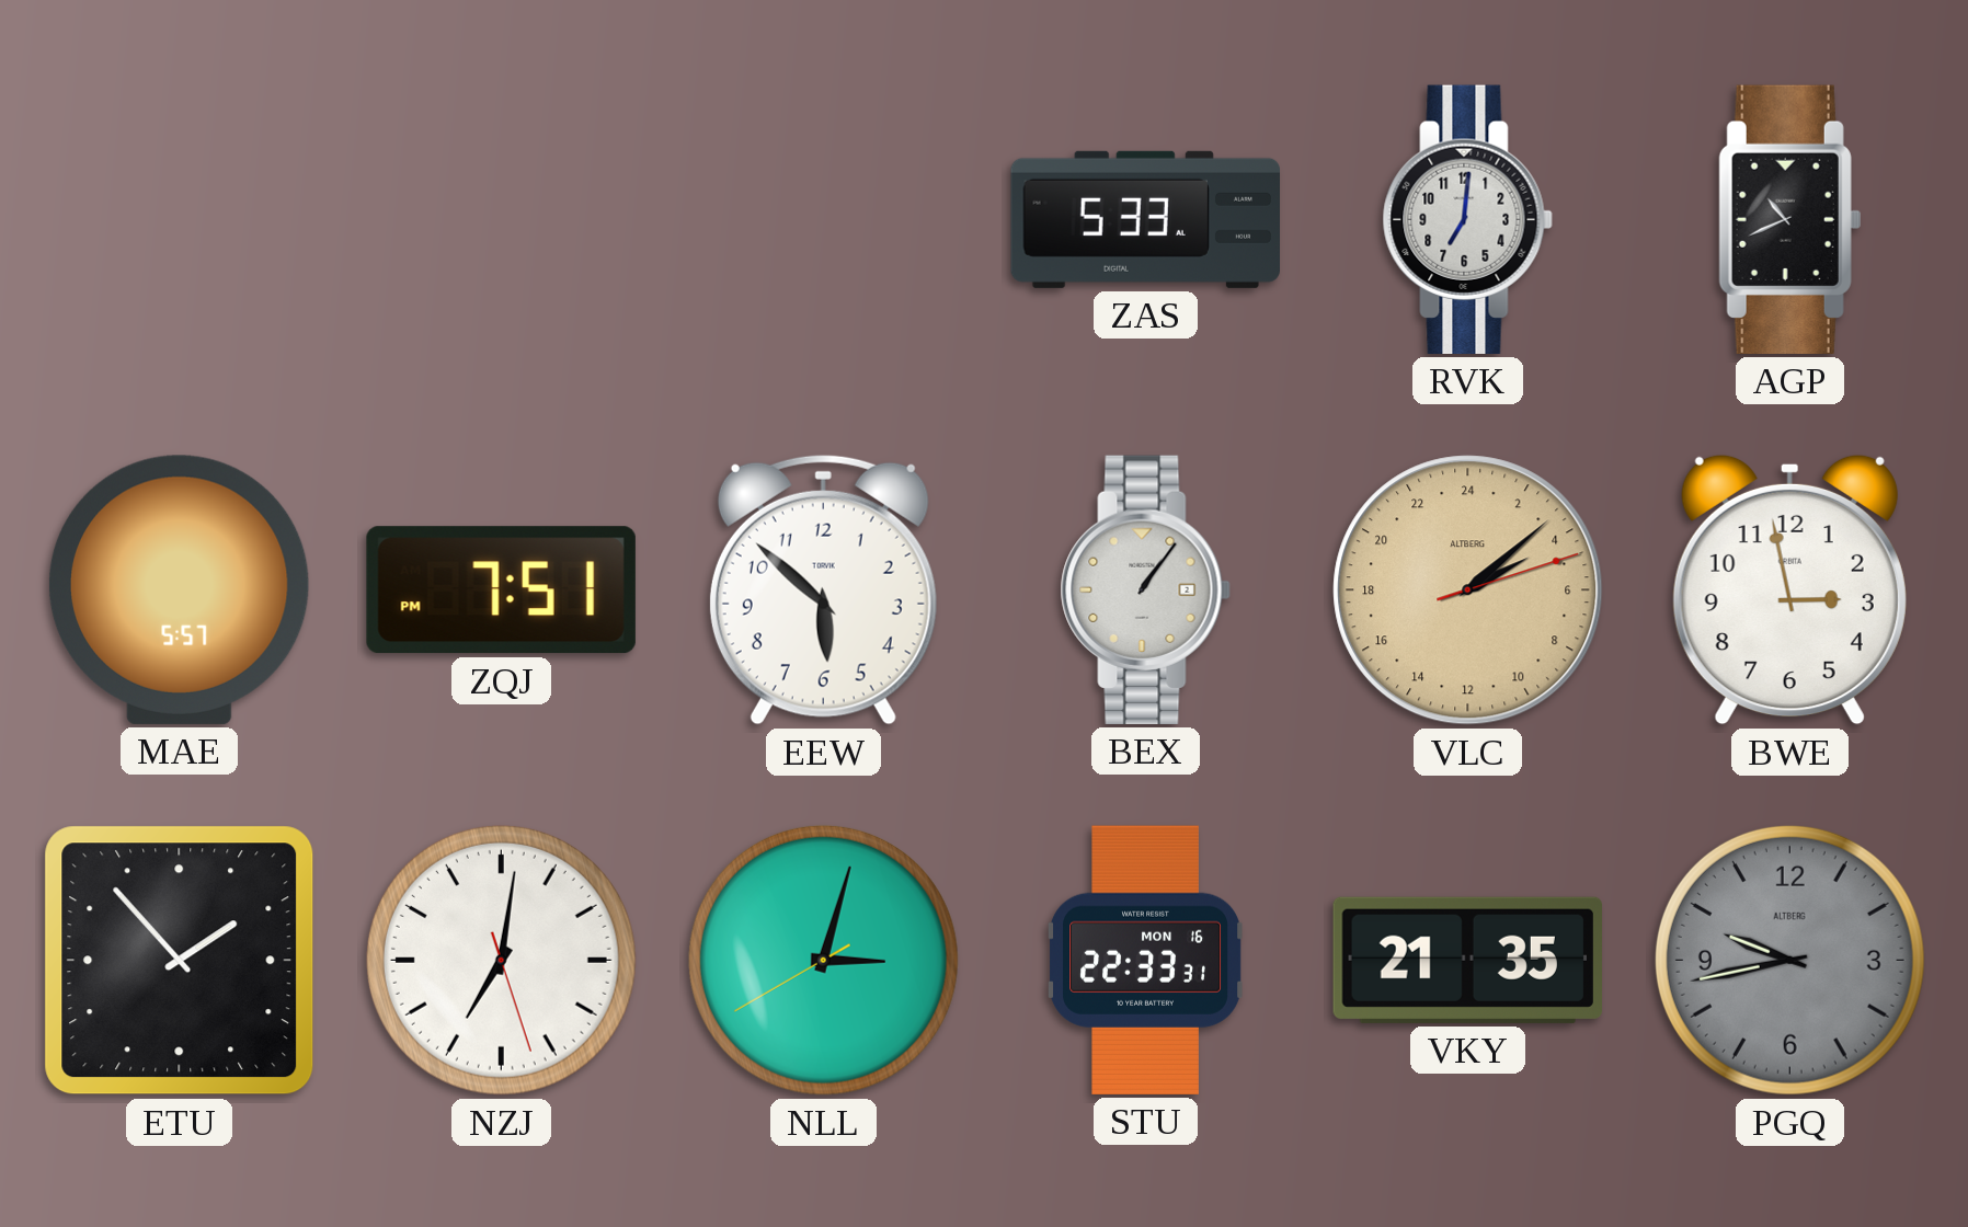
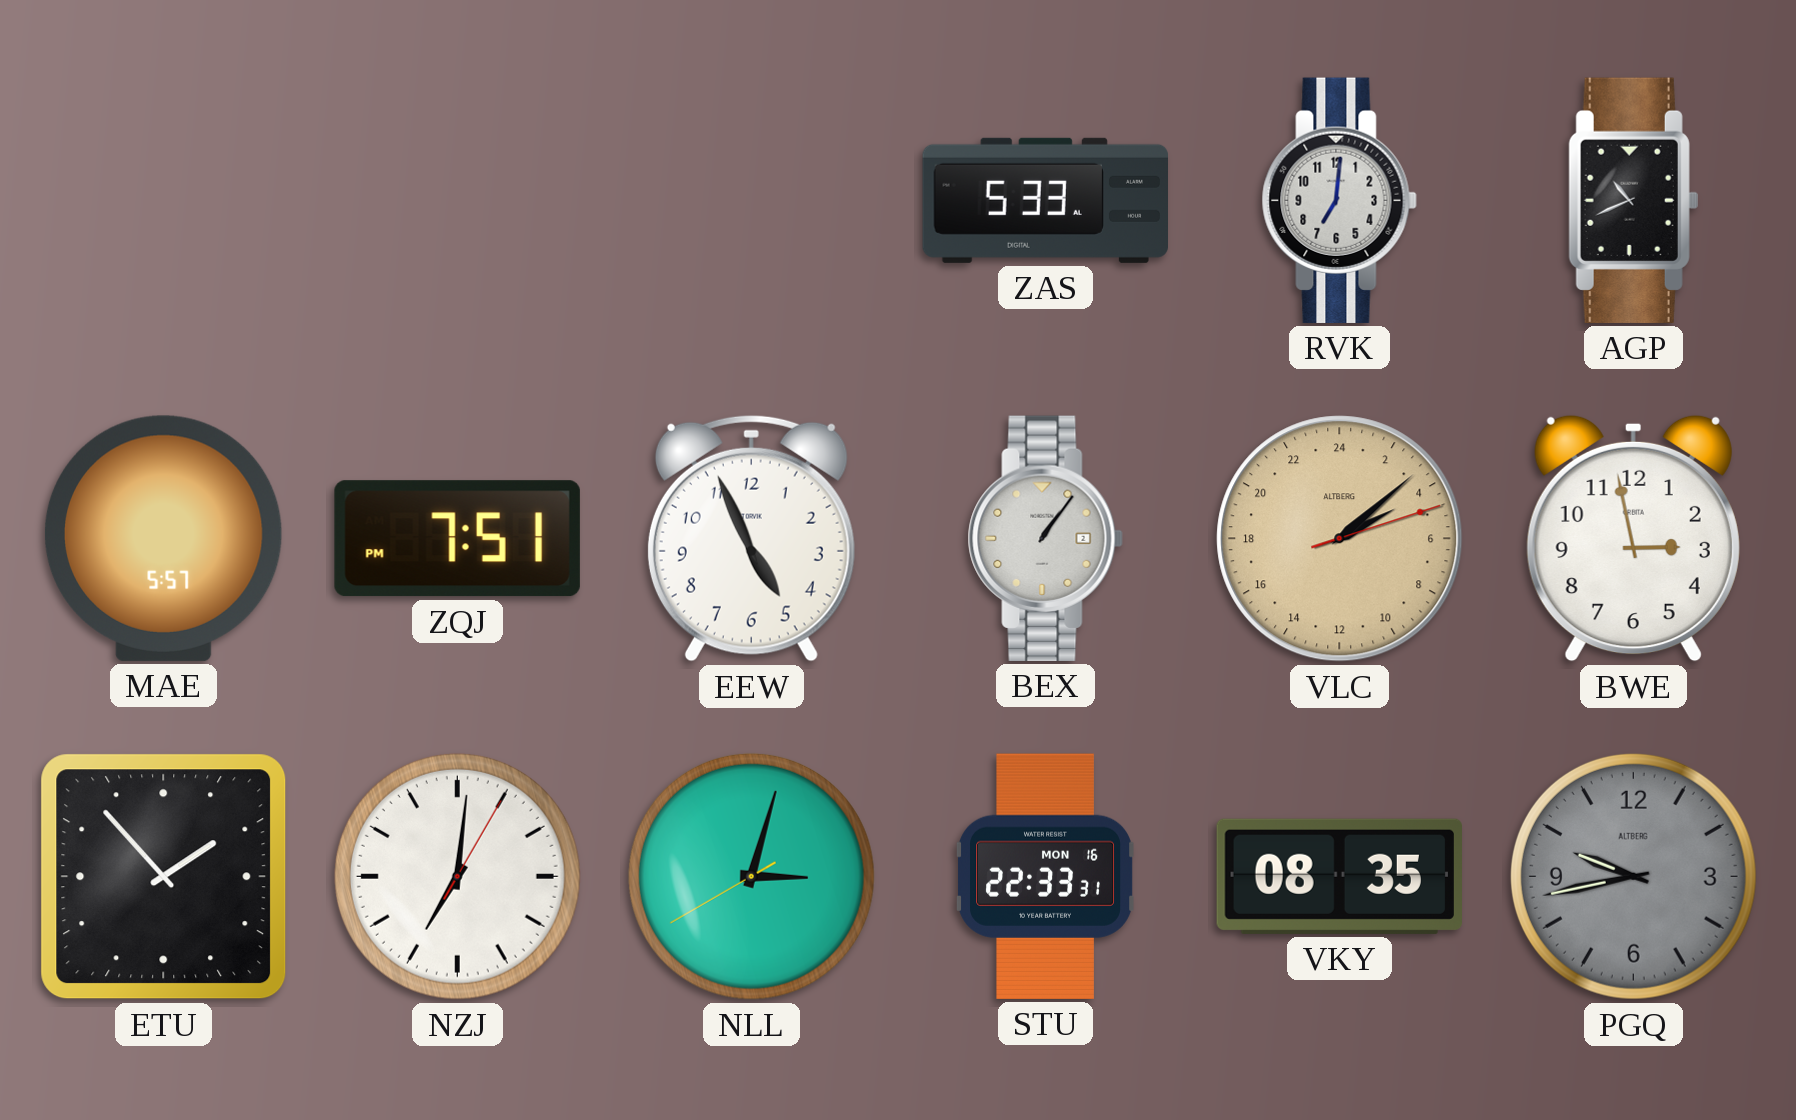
EEW: 5:52 -> 4:56
NZJ: 7:01:27 -> 7:01:05
VKY: 21:35 -> 08:35
